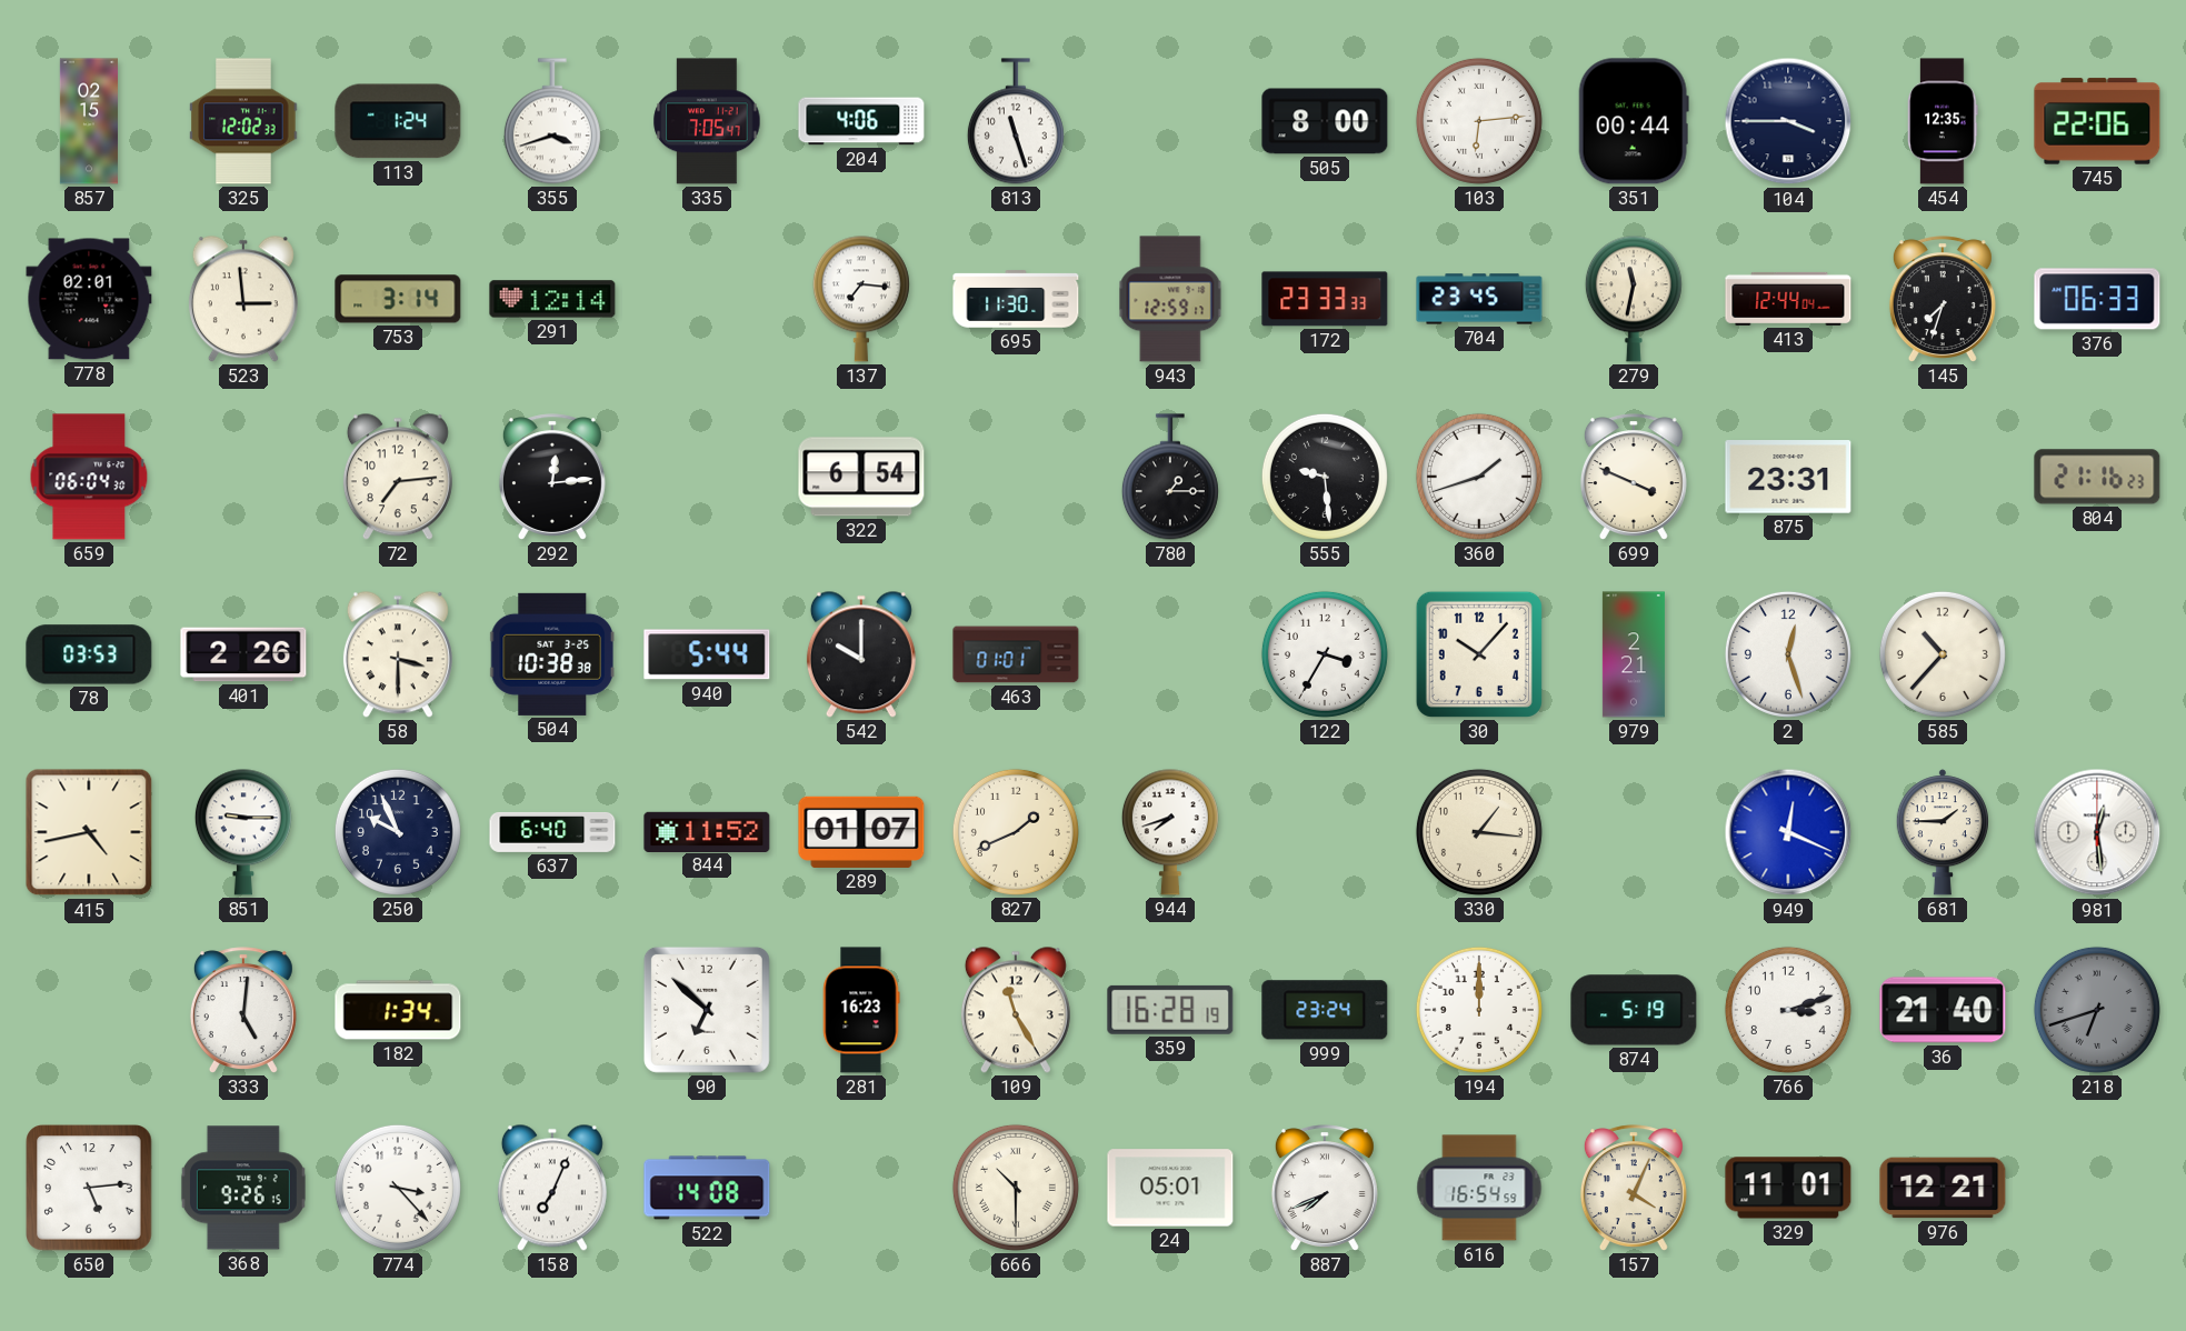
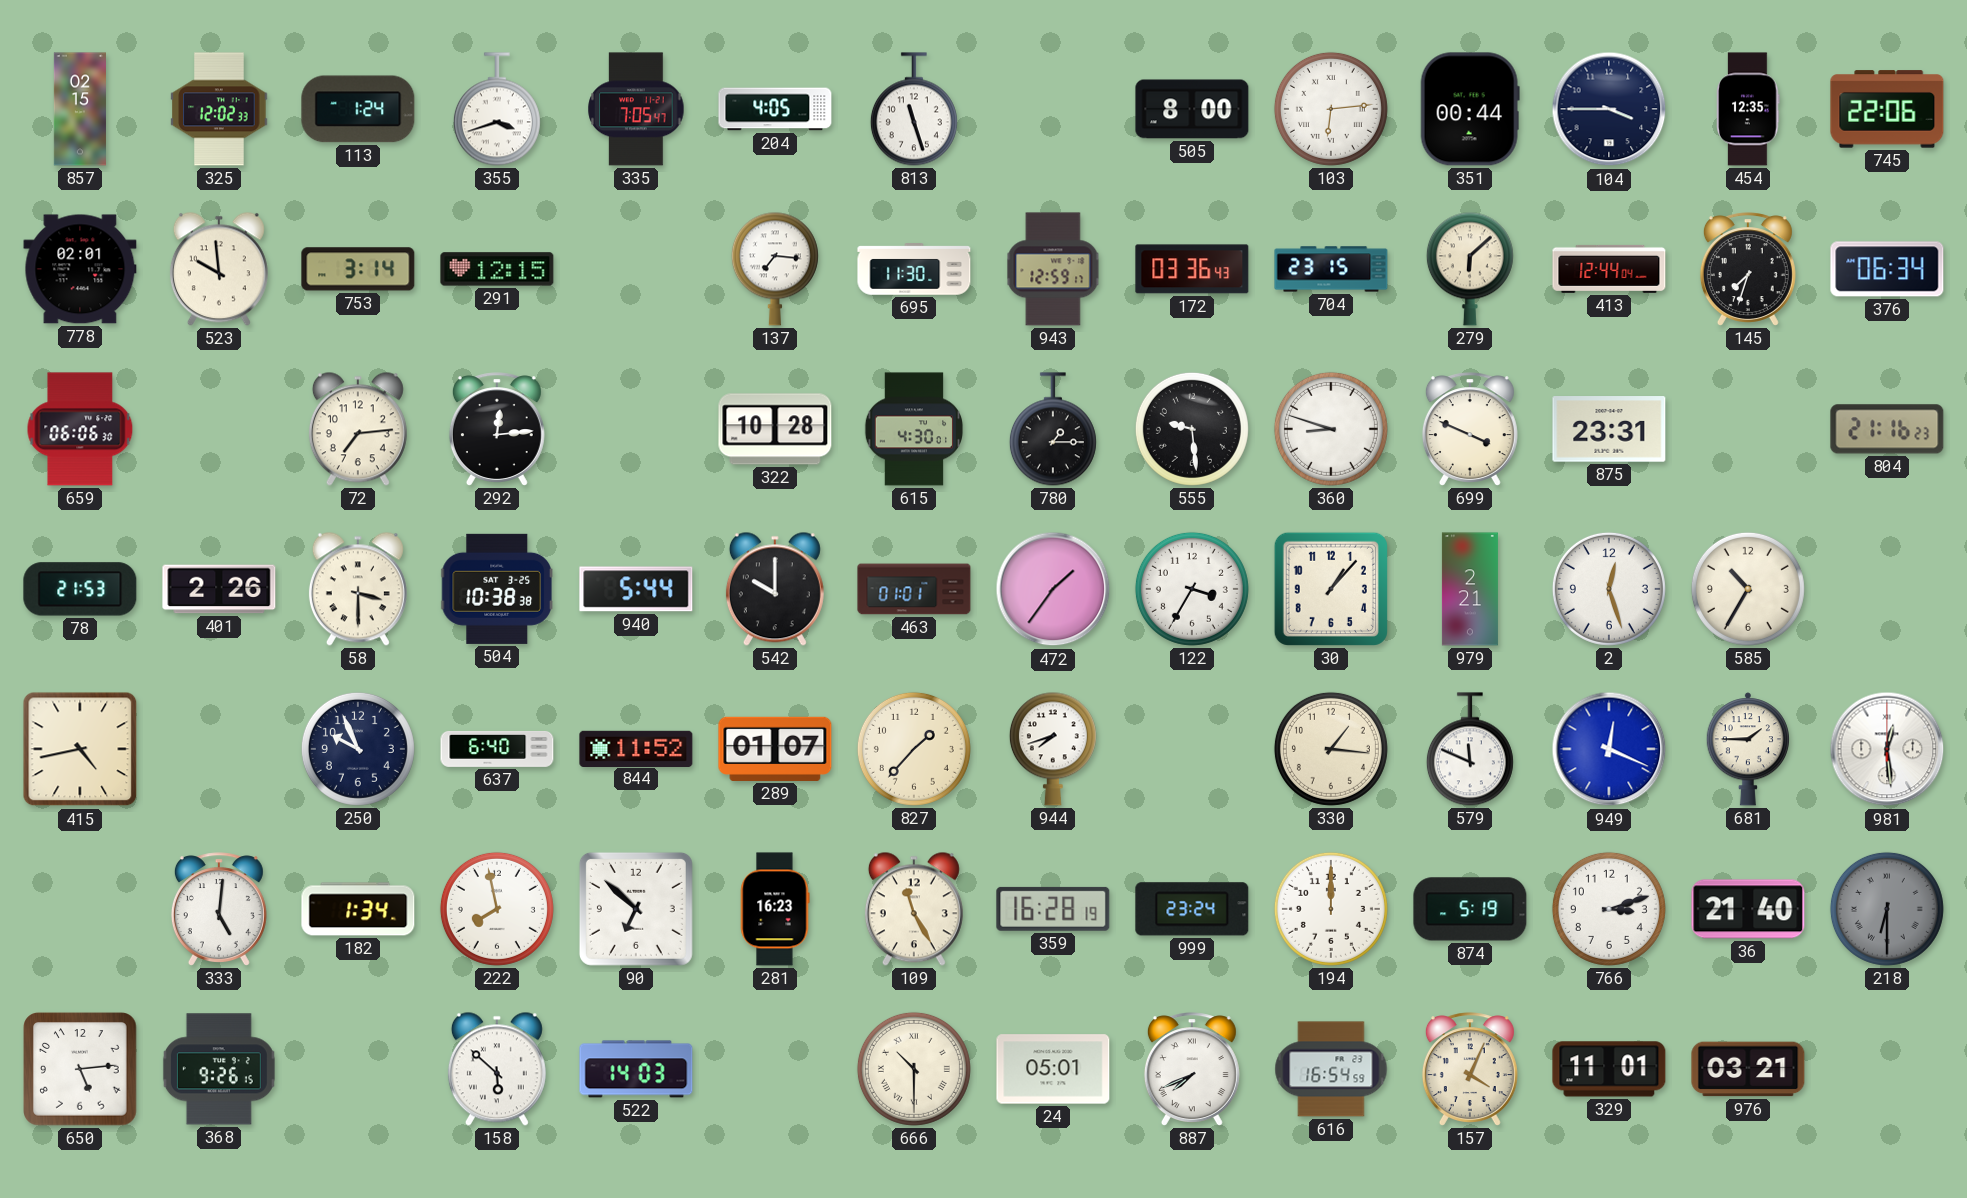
204: 4:06 -> 4:05
523: 2:59 -> 9:59
291: 12:14 -> 12:15
172: 23:33 -> 03:36
704: 23:45 -> 23:15
279: 11:32 -> 6:08
376: 06:33 -> 06:34
659: 06:04 -> 06:06
322: 6:54 -> 10:28
615: none -> 4:30
360: 1:42 -> 8:48
78: 03:53 -> 21:53
472: none -> 1:36
30: 10:07 -> 1:07
585: 10:37 -> 10:35
851: 9:15 -> none
827: 1:41 -> 1:37
579: none -> 11:49
222: none -> 7:58
218: 6:42 -> 6:30
774: 3:23 -> none
158: 7:04 -> 5:52
522: 14:08 -> 14:03
976: 12:21 -> 03:21
